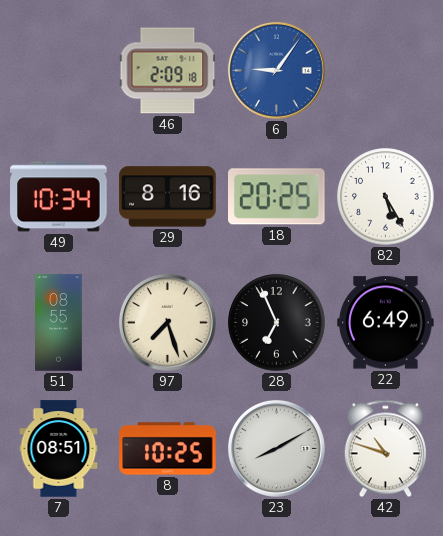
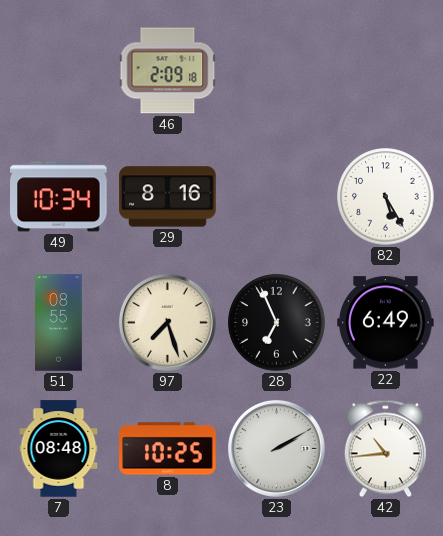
6: 9:06 -> none
18: 20:25 -> none
7: 08:51 -> 08:48
23: 8:10 -> 2:10
42: 10:48 -> 10:44
